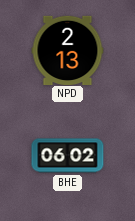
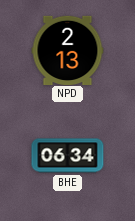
BHE: 06:02 -> 06:34
